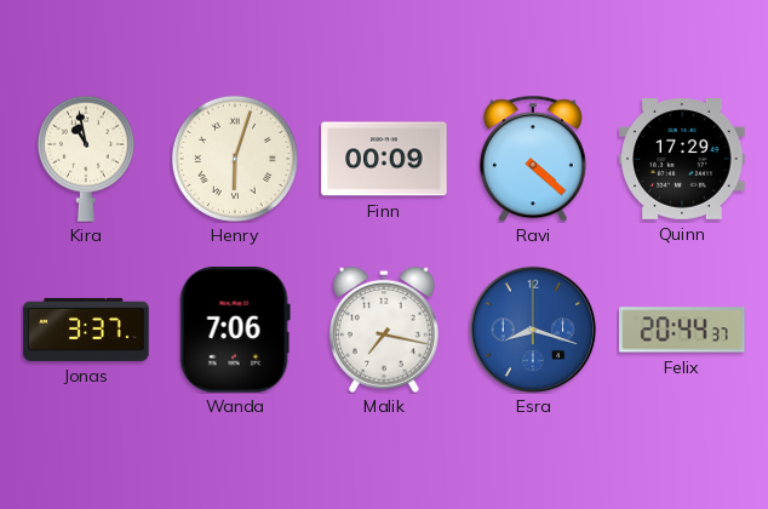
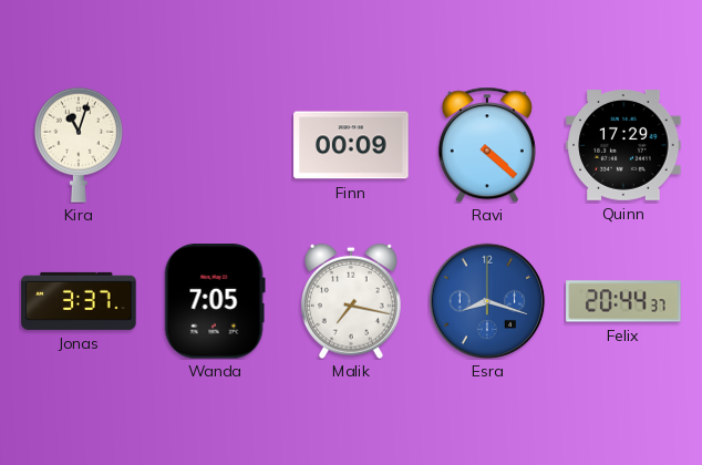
Kira: 10:58 -> 11:03
Henry: 6:03 -> none
Wanda: 7:06 -> 7:05
